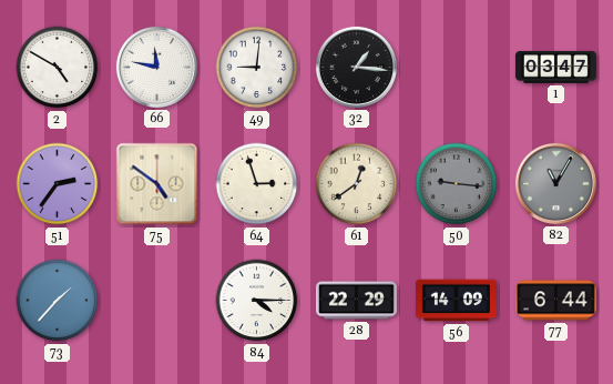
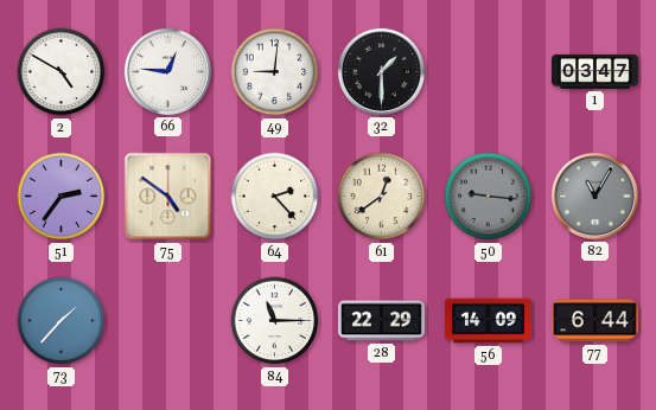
66: 11:47 -> 12:46
32: 1:16 -> 1:30
64: 2:57 -> 2:23
84: 4:15 -> 11:15
